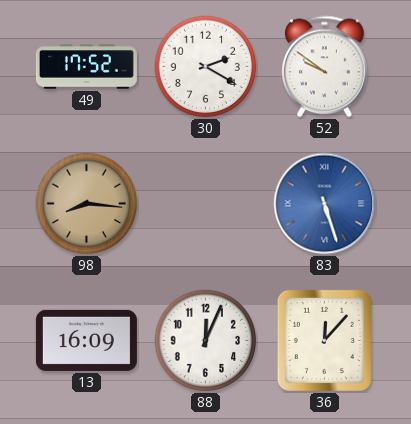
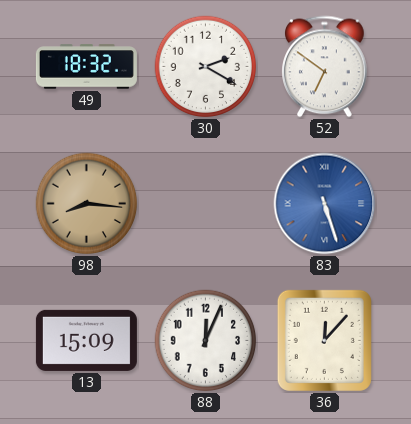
49: 17:52 -> 18:32
52: 9:51 -> 6:51
13: 16:09 -> 15:09
